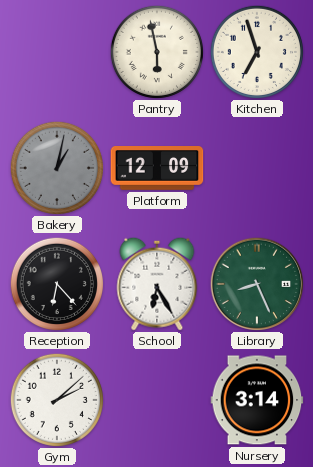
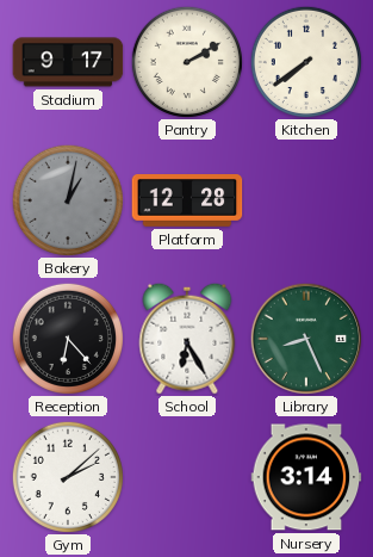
Stadium: none -> 9:17
Pantry: 5:58 -> 2:10
Kitchen: 6:57 -> 7:39
Platform: 12:09 -> 12:28
